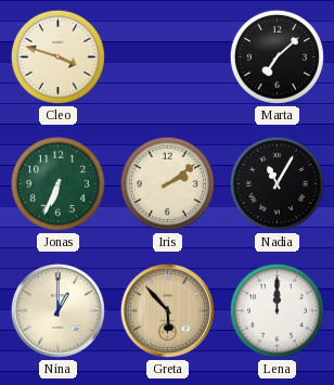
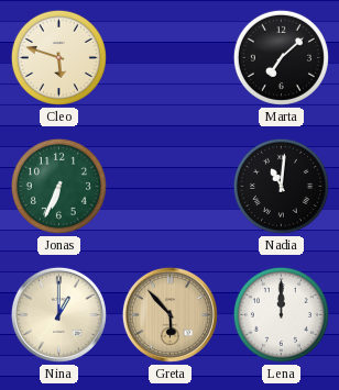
Cleo: 3:48 -> 5:48
Iris: 2:09 -> none
Nadia: 11:05 -> 11:01
